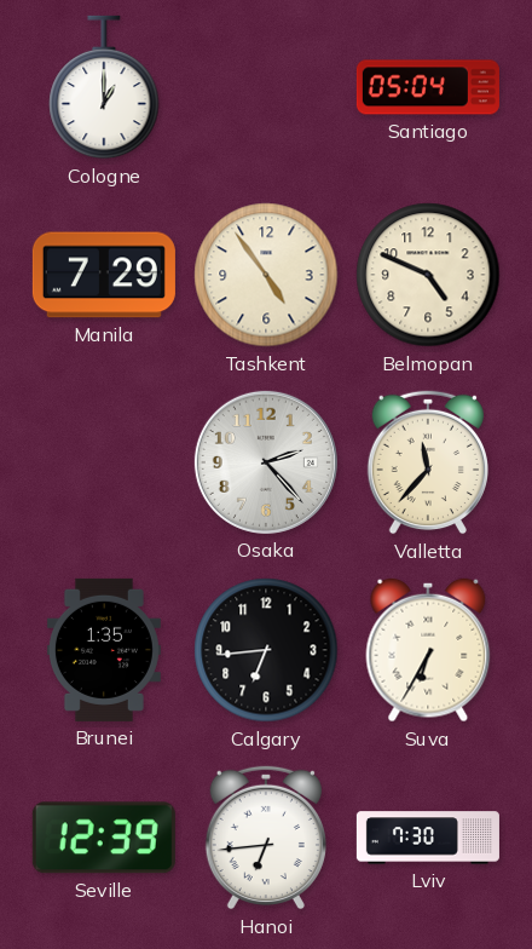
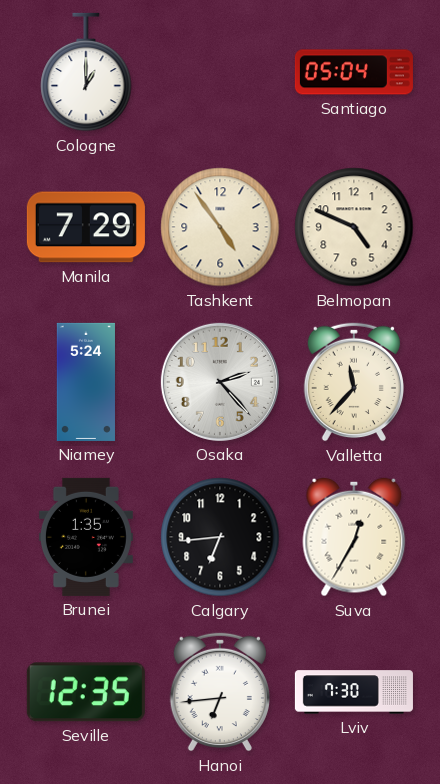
Niamey: none -> 5:24
Suva: 6:35 -> 12:35
Seville: 12:39 -> 12:35
